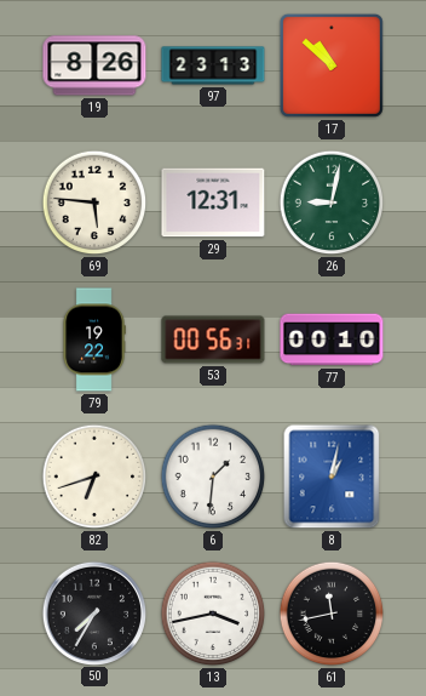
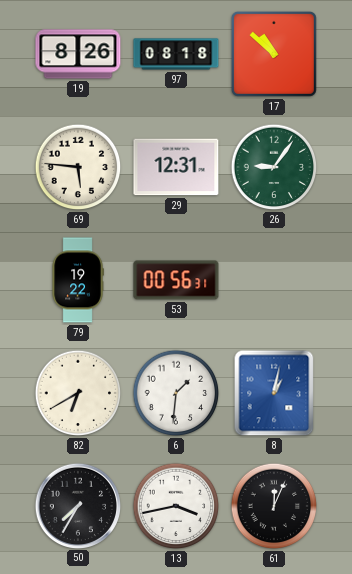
97: 23:13 -> 08:18
26: 9:02 -> 9:06
77: 00:10 -> none
82: 6:42 -> 6:40
61: 11:43 -> 12:04
